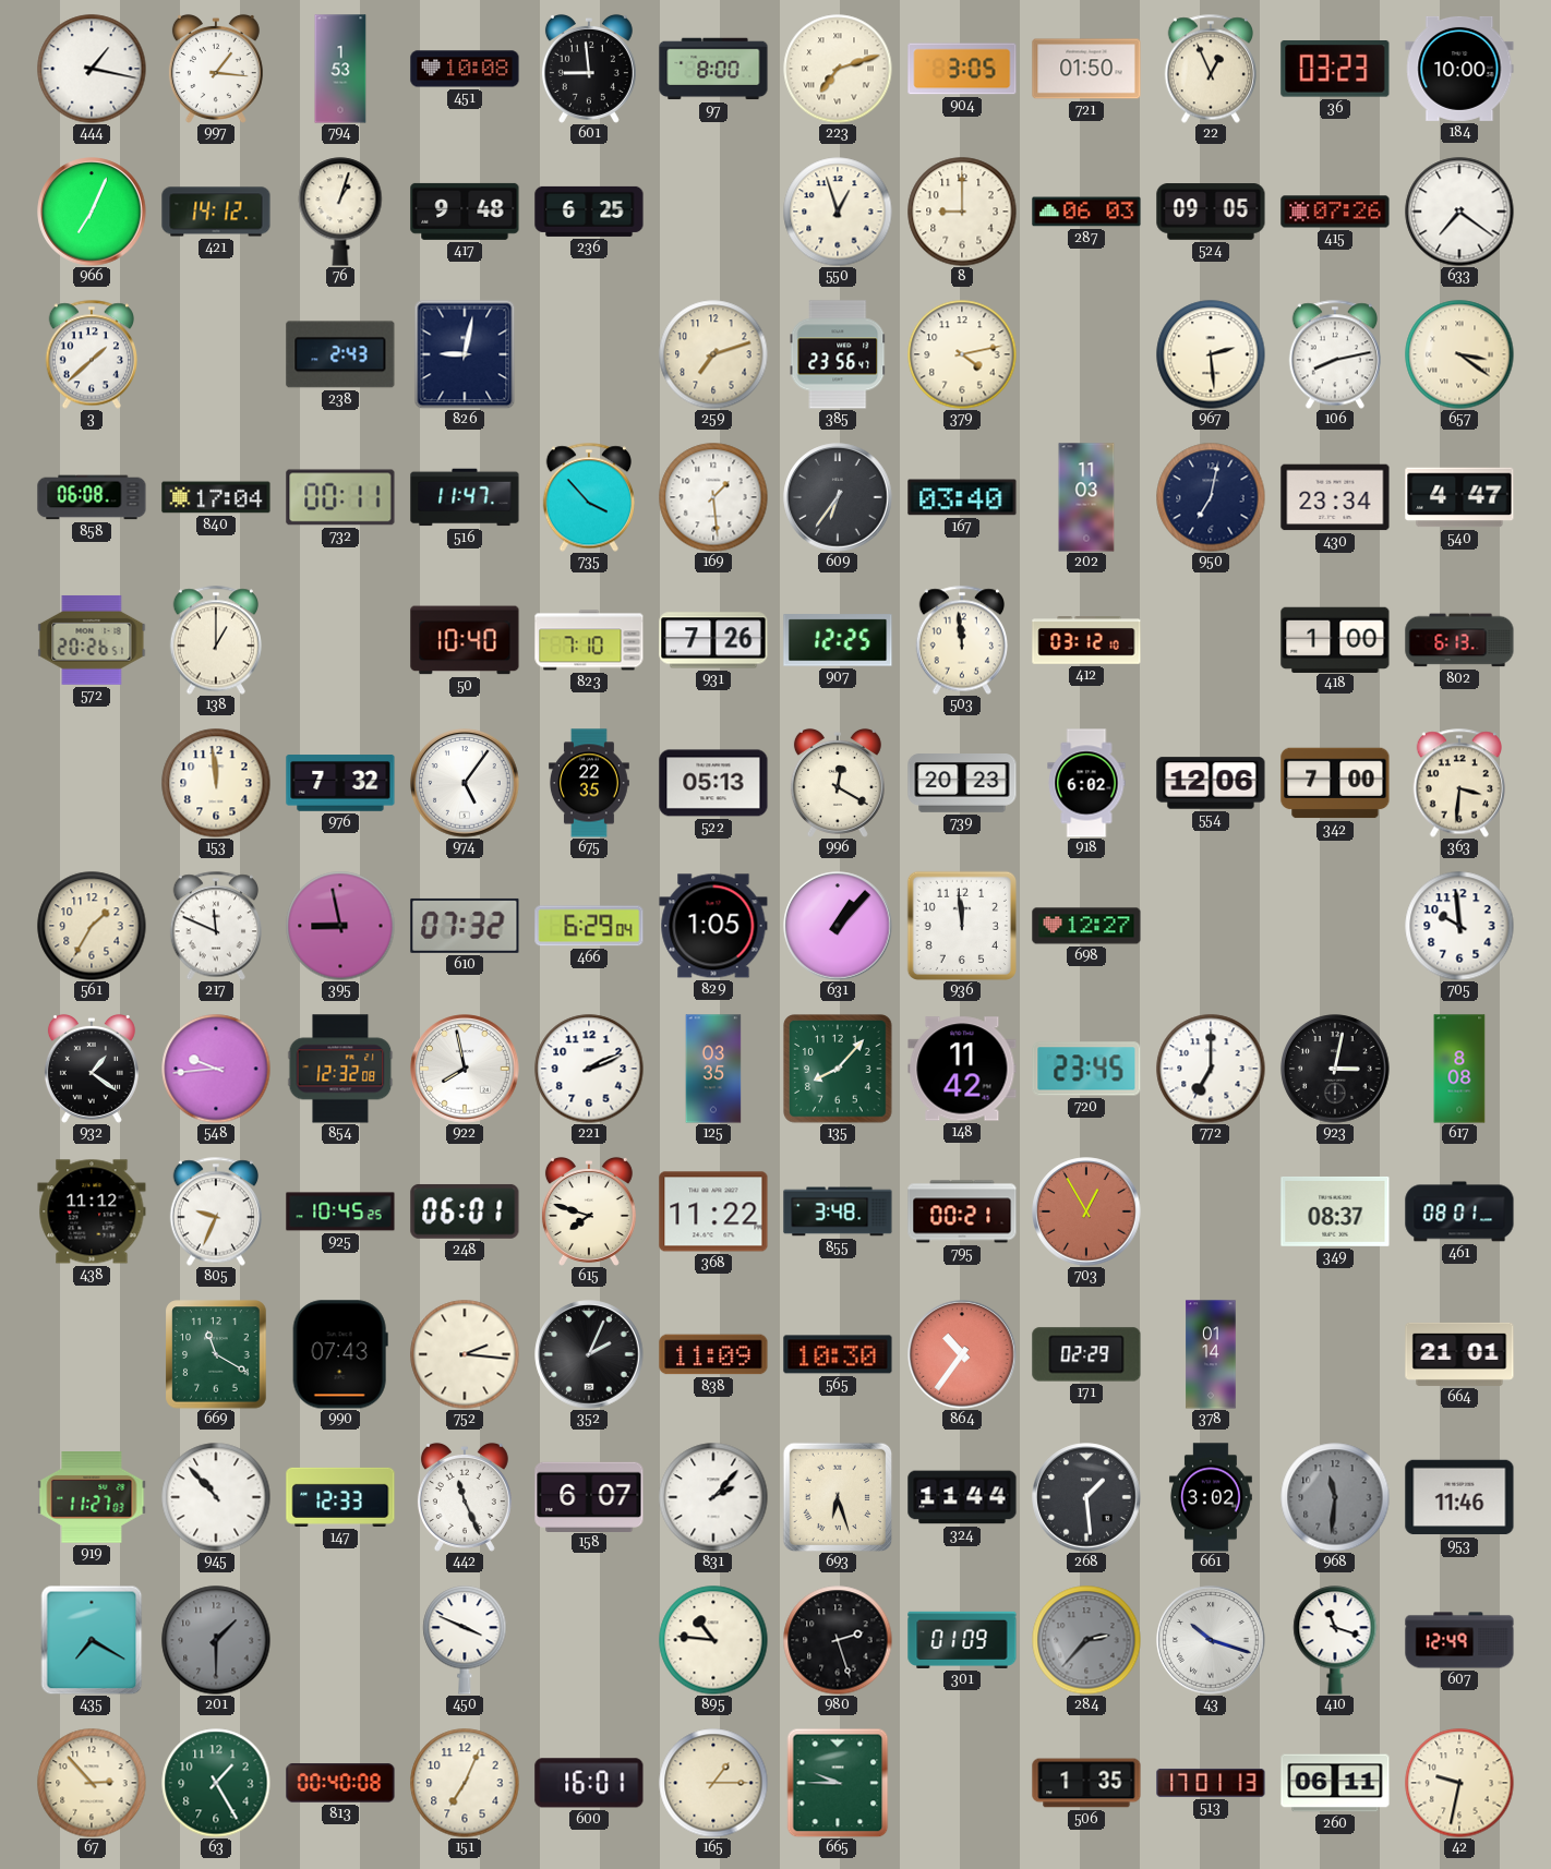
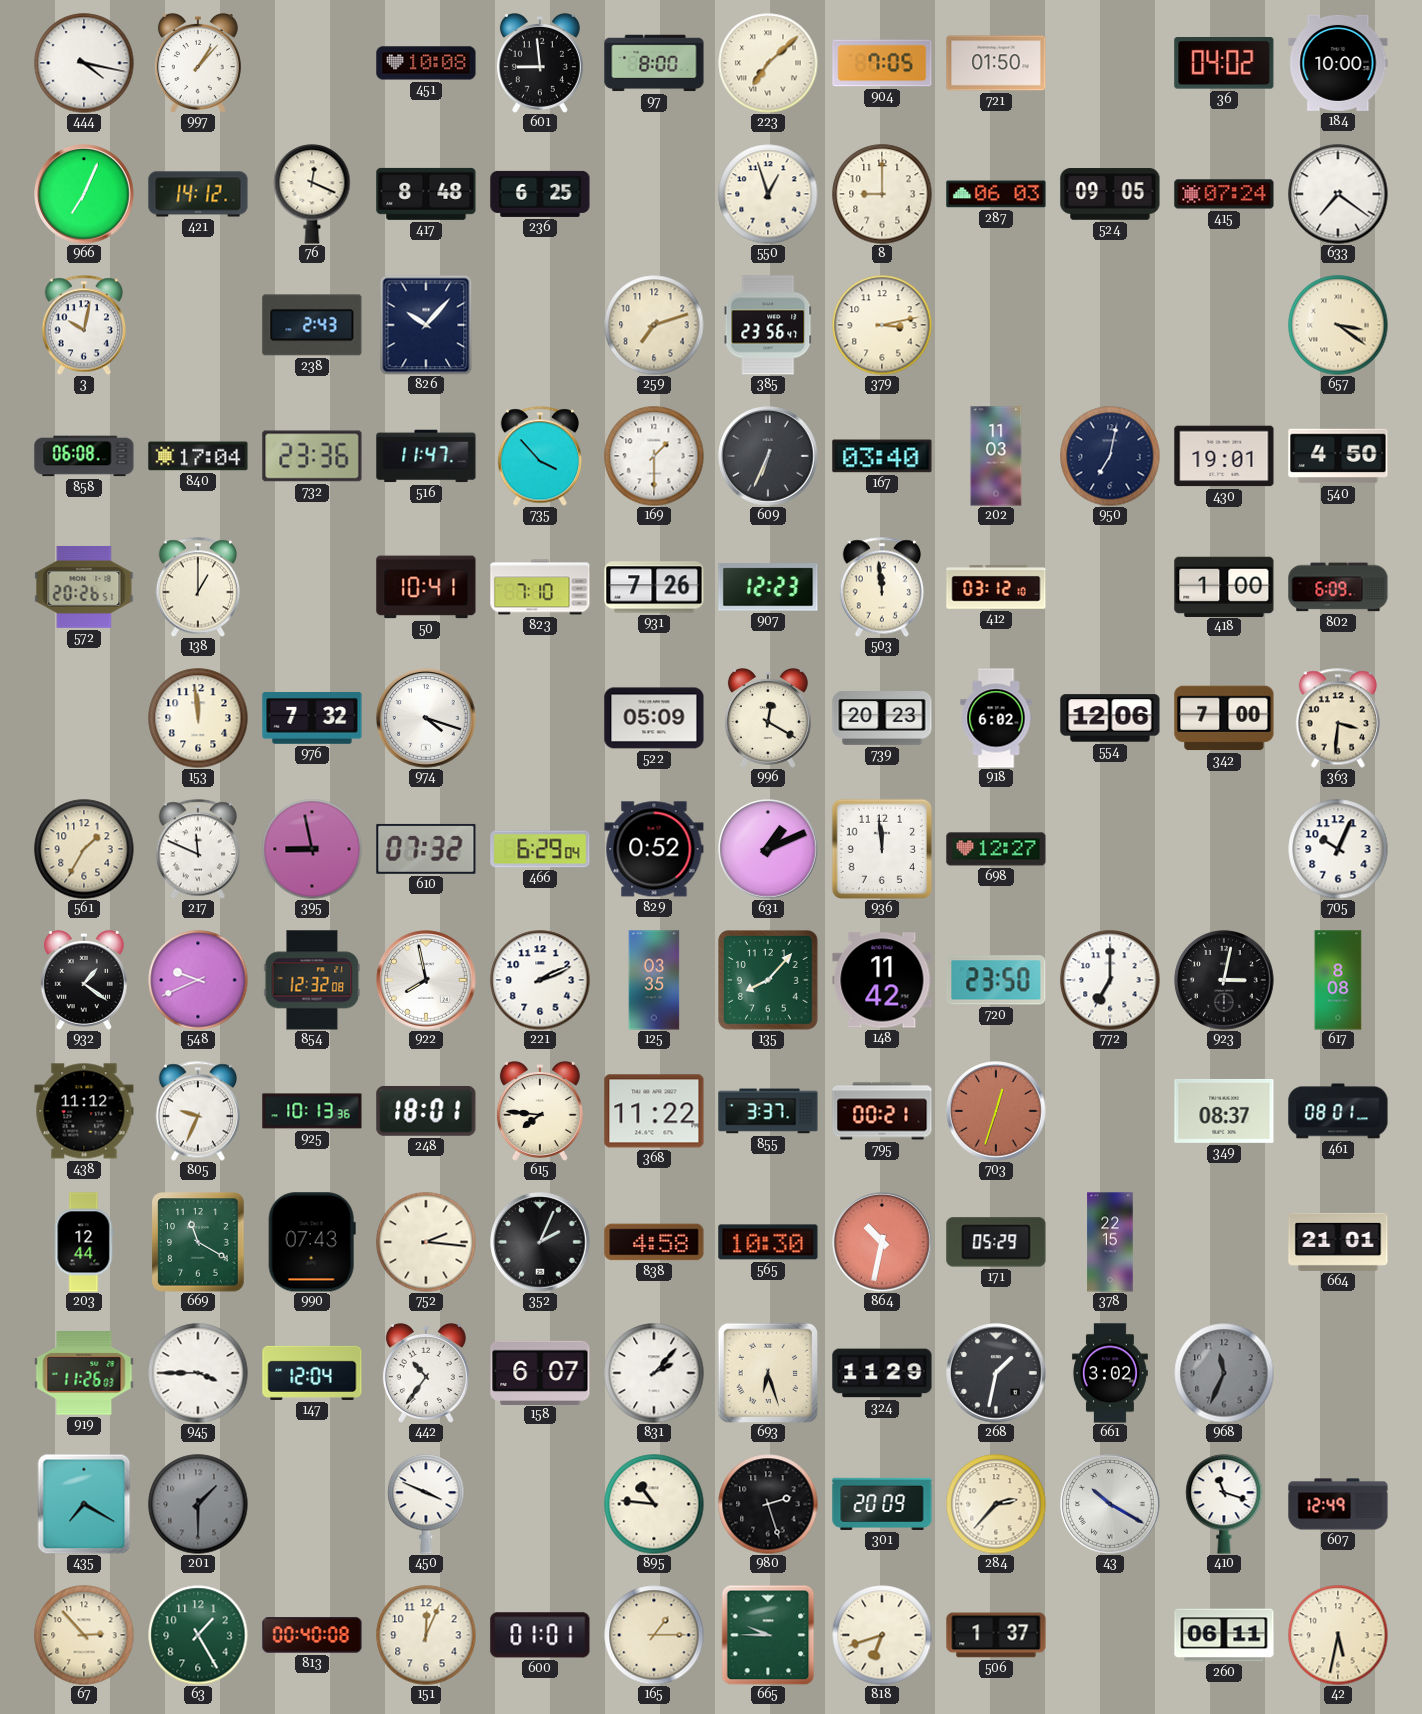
444: 1:17 -> 4:17
997: 1:16 -> 1:07
794: 1:53 -> none
223: 7:12 -> 7:08
904: 3:05 -> 7:05
22: 12:56 -> none
36: 03:23 -> 04:02
76: 1:03 -> 12:19
417: 9:48 -> 8:48
415: 07:26 -> 07:24
3: 1:38 -> 10:02
826: 9:02 -> 10:07
379: 4:13 -> 3:13
967: 2:29 -> none
106: 8:13 -> none
732: 00:11 -> 23:36
169: 1:29 -> 1:30
609: 6:36 -> 6:34
430: 23:34 -> 19:01
540: 4:47 -> 4:50
50: 10:40 -> 10:41
907: 12:25 -> 12:23
802: 6:13 -> 6:09
974: 5:06 -> 4:18
675: 22:35 -> none
522: 05:13 -> 05:09
829: 1:05 -> 0:52
631: 1:07 -> 1:11
705: 9:59 -> 10:04
548: 9:44 -> 9:41
720: 23:45 -> 23:50
925: 10:45 -> 10:13
248: 06:01 -> 18:01
615: 7:48 -> 7:46
855: 3:48 -> 3:37
703: 12:55 -> 12:33
203: none -> 12:44
838: 11:09 -> 4:58
864: 10:36 -> 10:32
171: 02:29 -> 05:29
378: 01:14 -> 22:15
919: 11:27 -> 11:26
945: 10:53 -> 3:45
147: 12:33 -> 12:04
442: 11:26 -> 10:36
324: 11:44 -> 11:29
268: 1:29 -> 1:32
968: 11:31 -> 11:34
953: 11:46 -> none
301: 01:09 -> 20:09
284 dial: grey -> cream
43: 10:18 -> 10:20
151: 7:04 -> 12:04
600: 16:01 -> 01:01
818: none -> 6:42
506: 1:35 -> 1:37
513: 17:01 -> none
42: 9:32 -> 5:32
